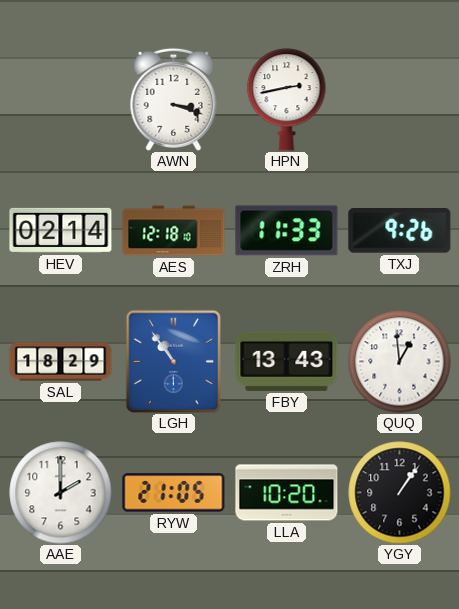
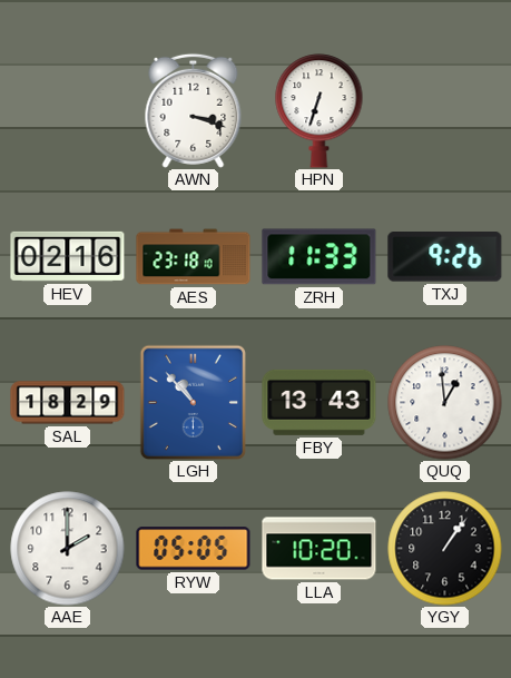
HPN: 2:43 -> 6:33
HEV: 02:14 -> 02:16
AES: 12:18 -> 23:18
LGH: 10:54 -> 10:53
RYW: 21:05 -> 05:05
